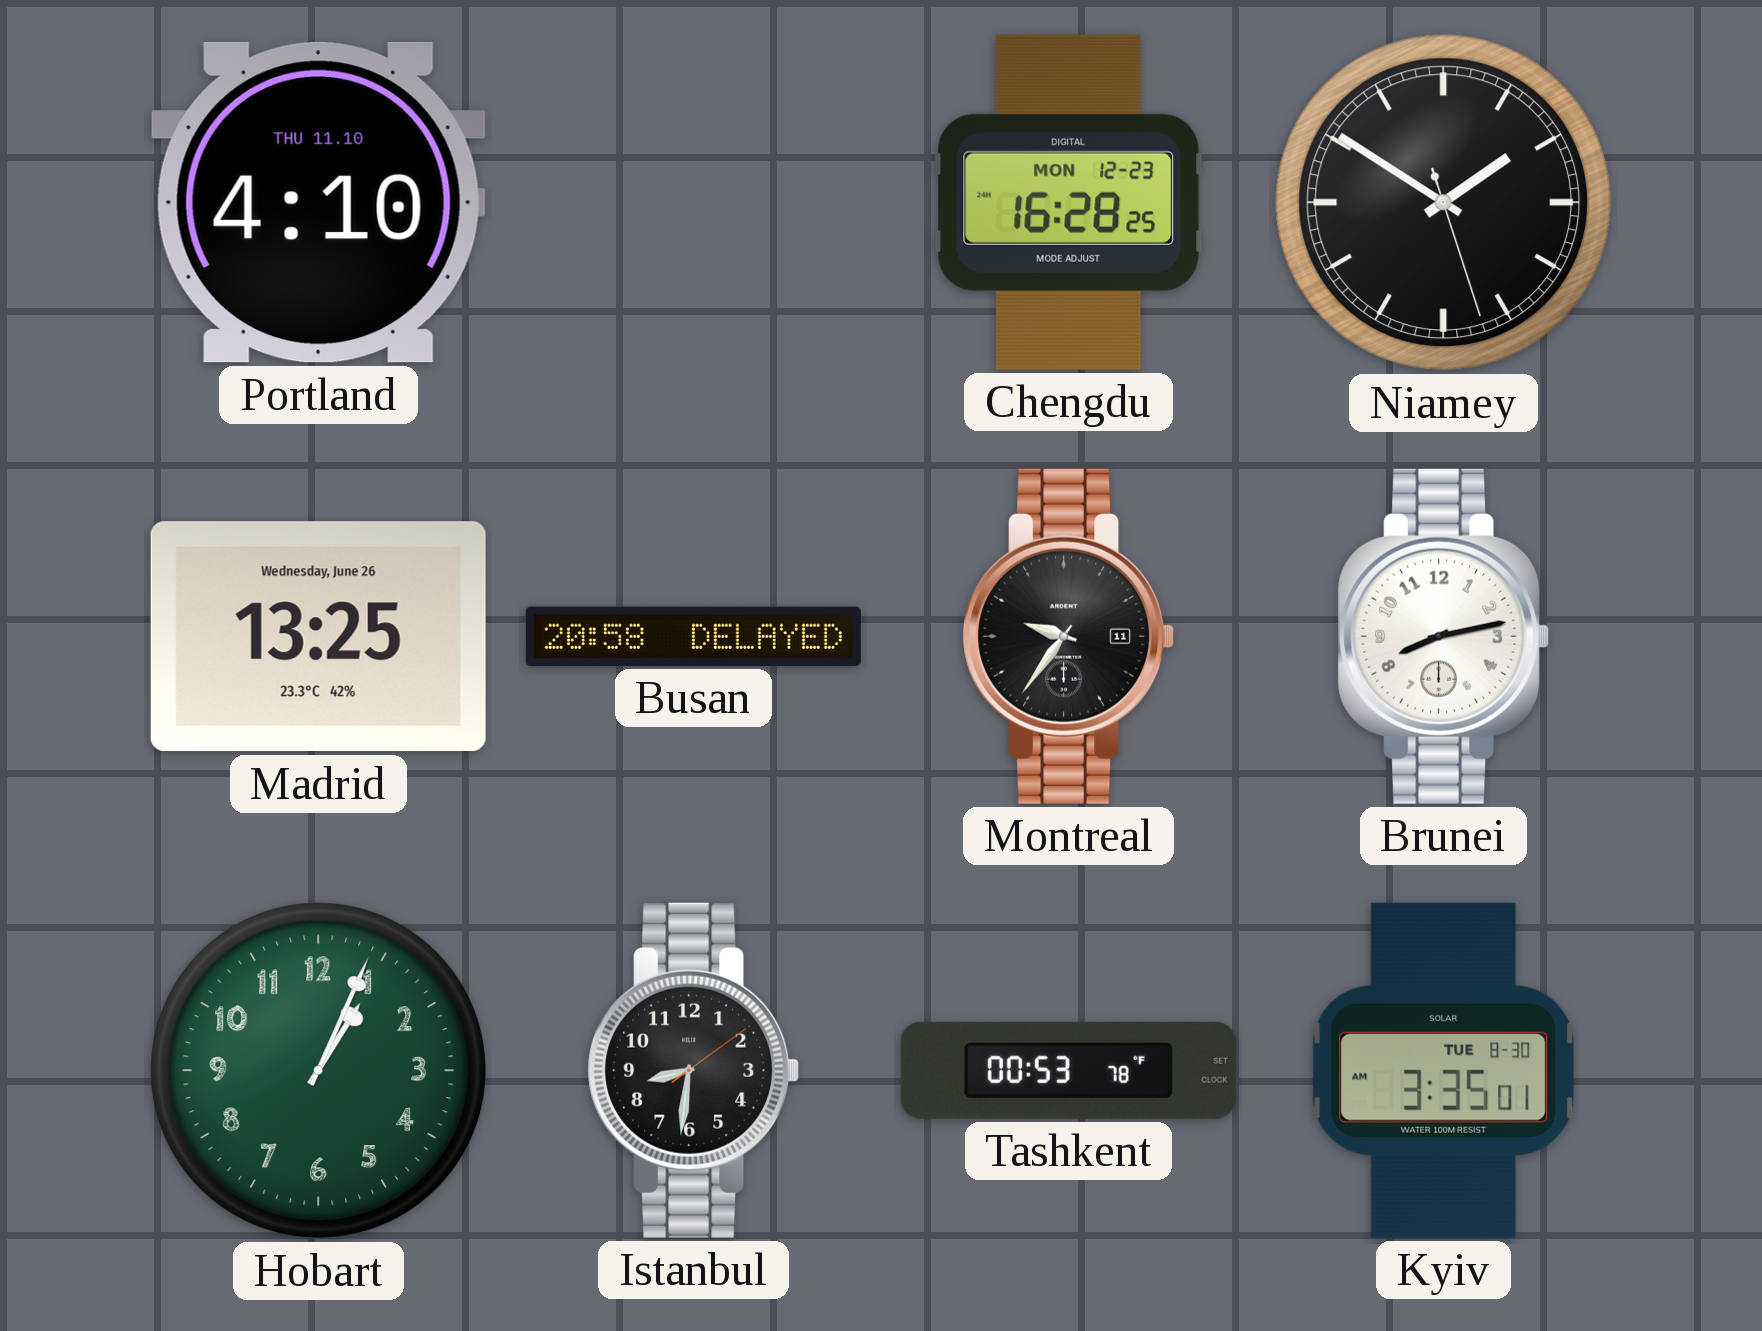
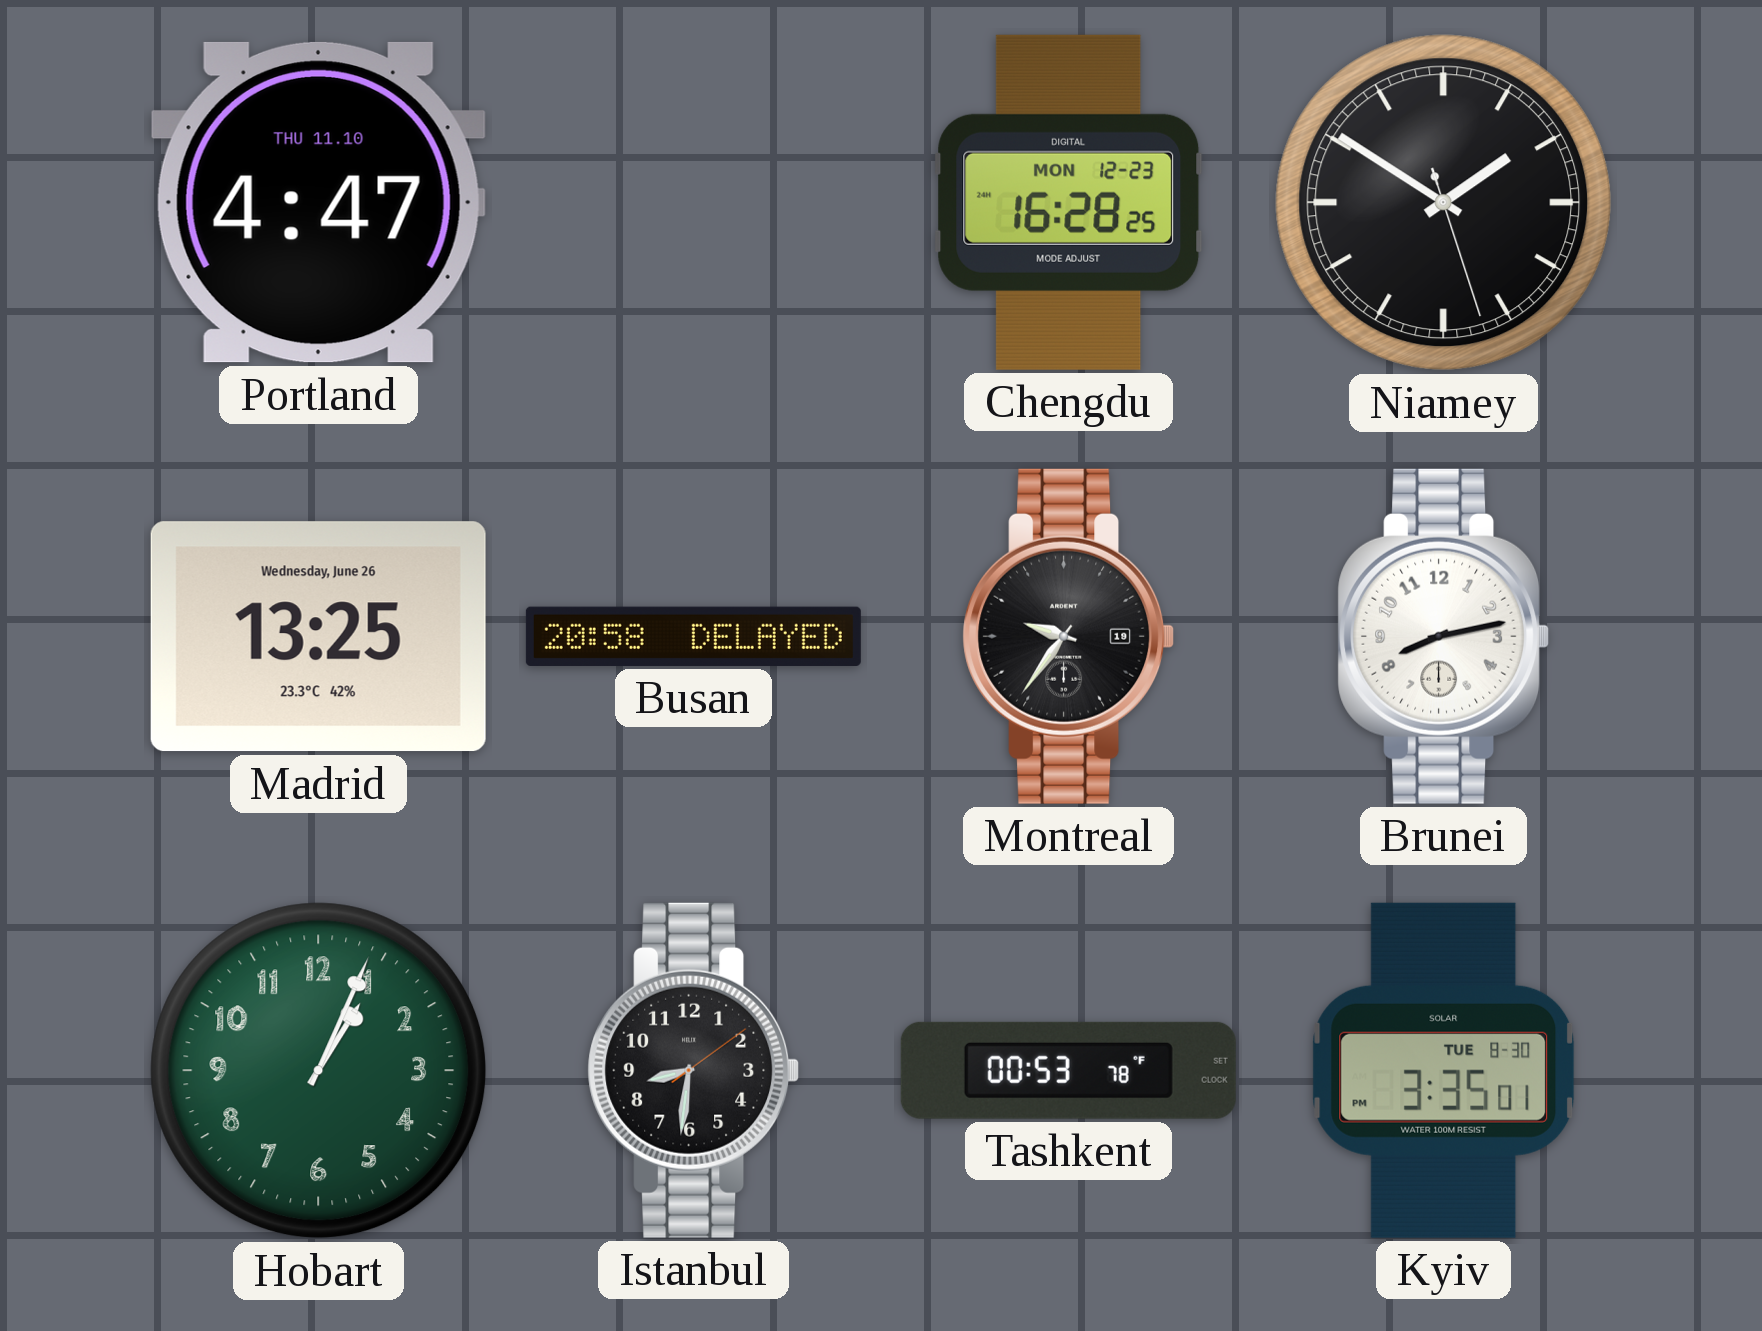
Portland: 4:10 -> 4:47
Montreal date: 11 -> 19
Kyiv: 3:35:01 AM -> 3:35:01 PM
